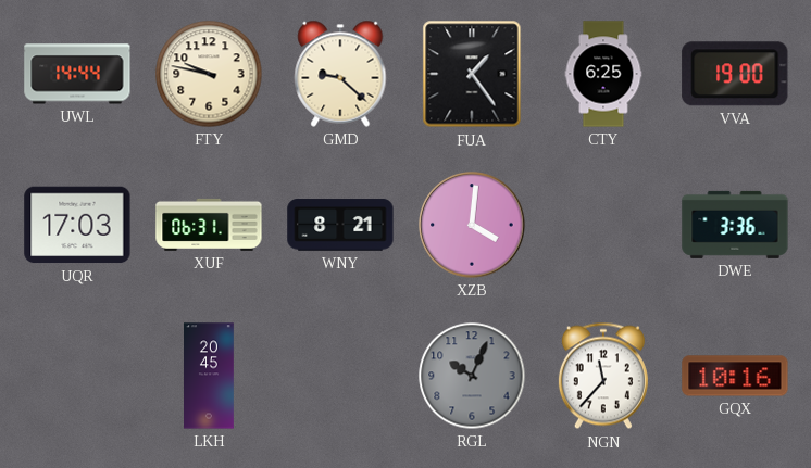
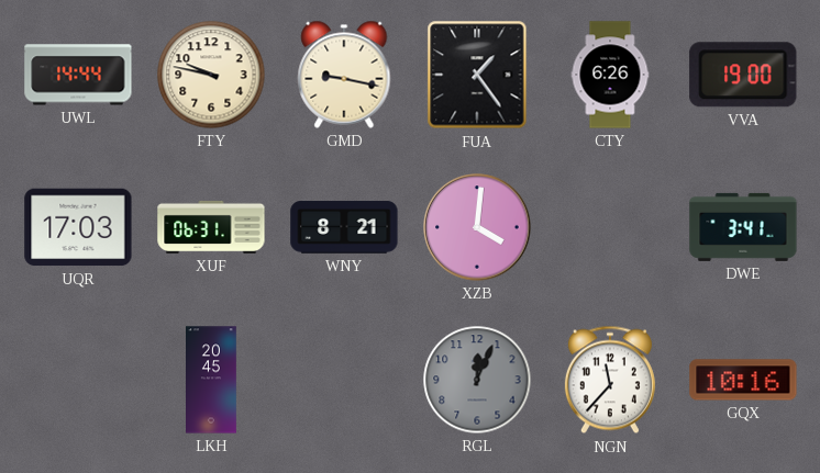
GMD: 9:22 -> 9:17
CTY: 6:25 -> 6:26
DWE: 3:36 -> 3:41
RGL: 10:04 -> 12:04
